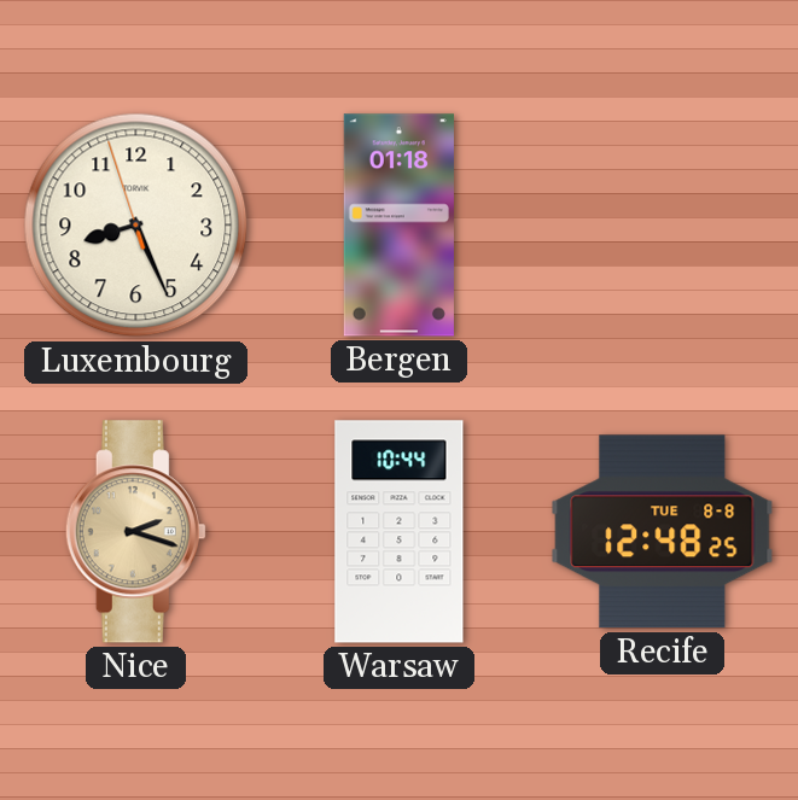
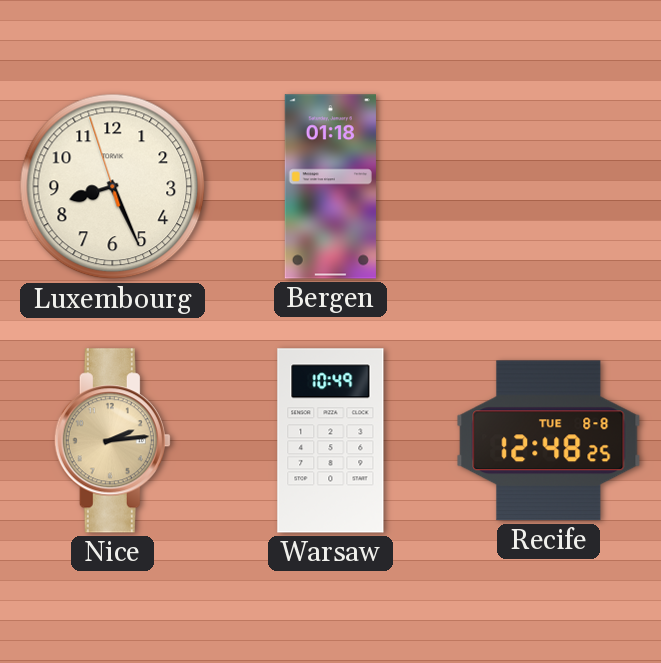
Nice: 2:18 -> 2:14
Warsaw: 10:44 -> 10:49
